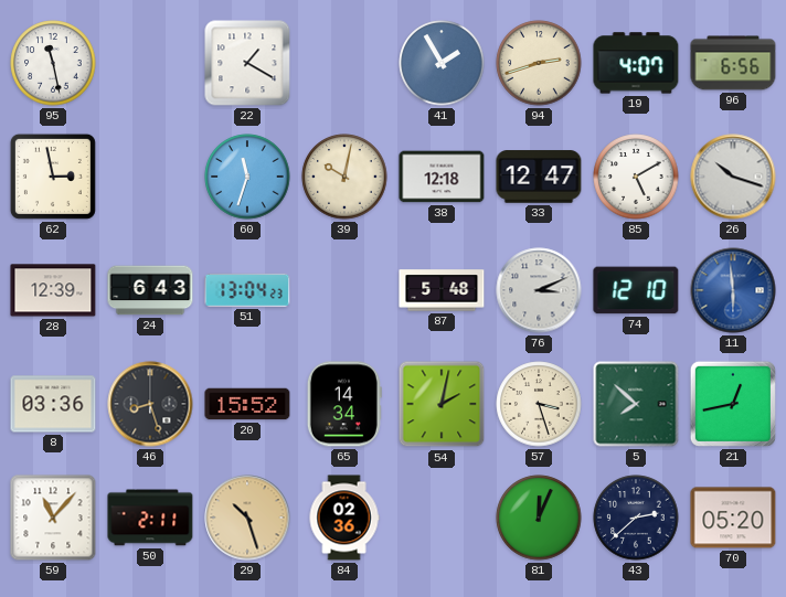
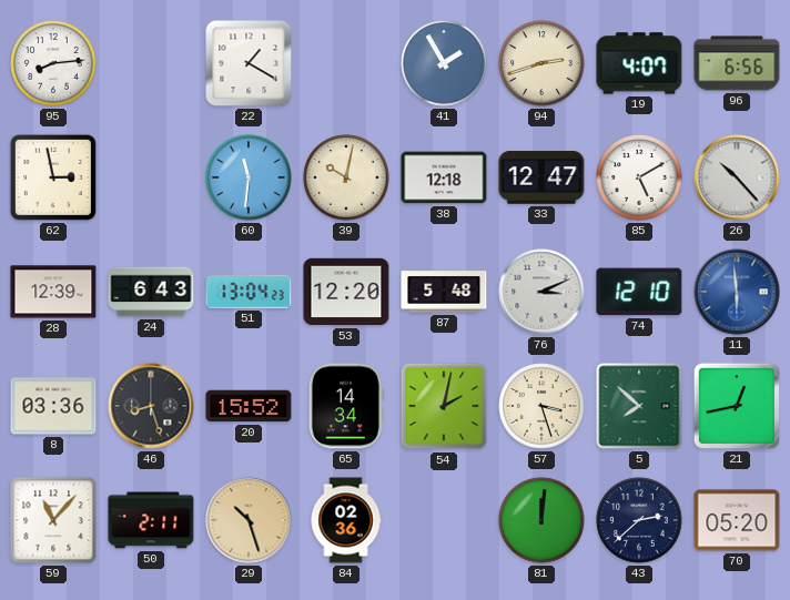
95: 11:28 -> 8:14
60: 11:33 -> 11:31
26: 10:18 -> 10:23
53: none -> 12:20
81: 12:04 -> 12:01
